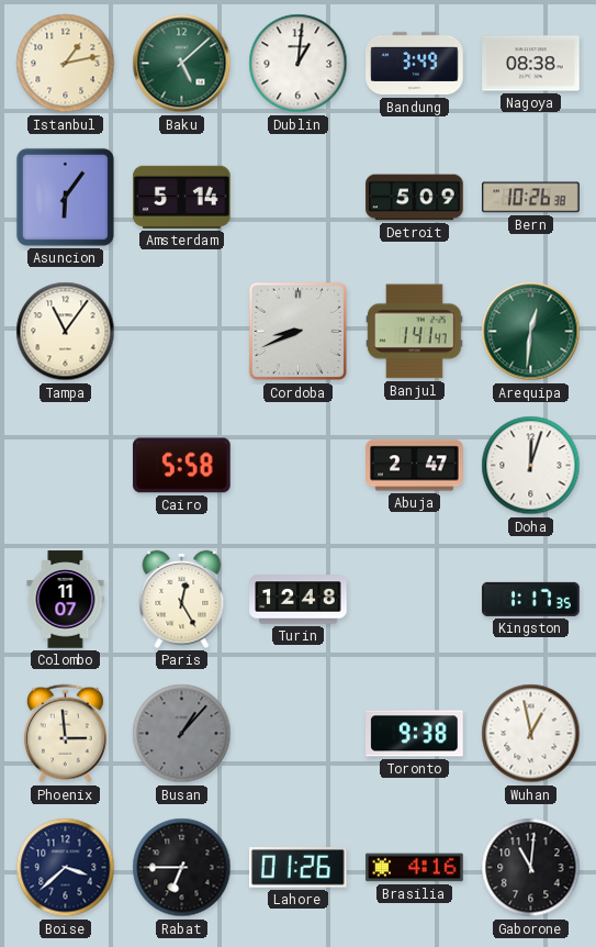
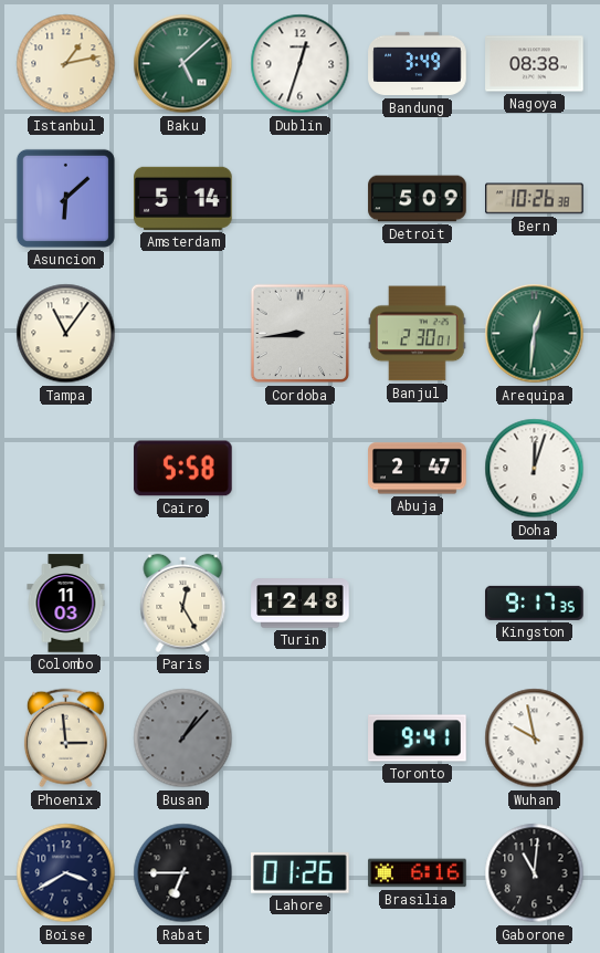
Dublin: 1:01 -> 12:33
Asuncion: 6:06 -> 6:08
Cordoba: 8:41 -> 8:44
Banjul: 1:41 -> 2:30
Colombo: 11:07 -> 11:03
Kingston: 1:17 -> 9:17
Toronto: 9:38 -> 9:41
Wuhan: 12:58 -> 9:58
Boise: 3:38 -> 3:40
Brasilia: 4:16 -> 6:16
